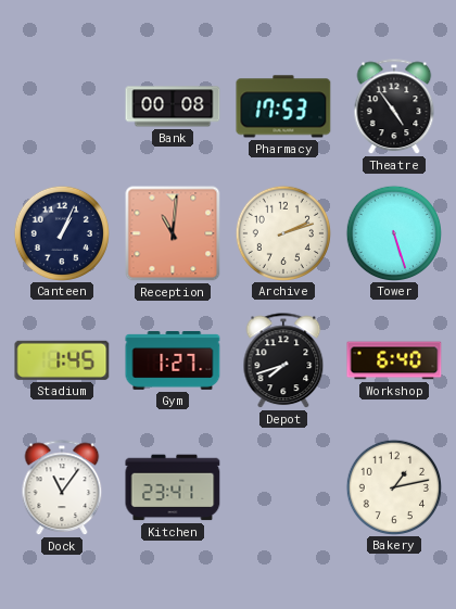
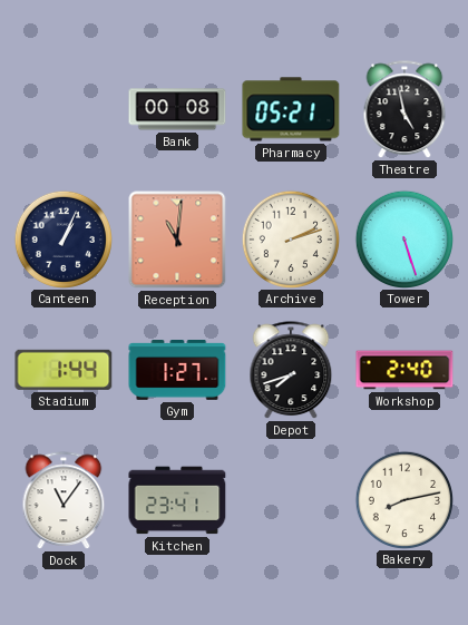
Pharmacy: 17:53 -> 05:21
Theatre: 4:54 -> 4:58
Stadium: 1:45 -> 1:44
Workshop: 6:40 -> 2:40
Bakery: 1:13 -> 8:13
